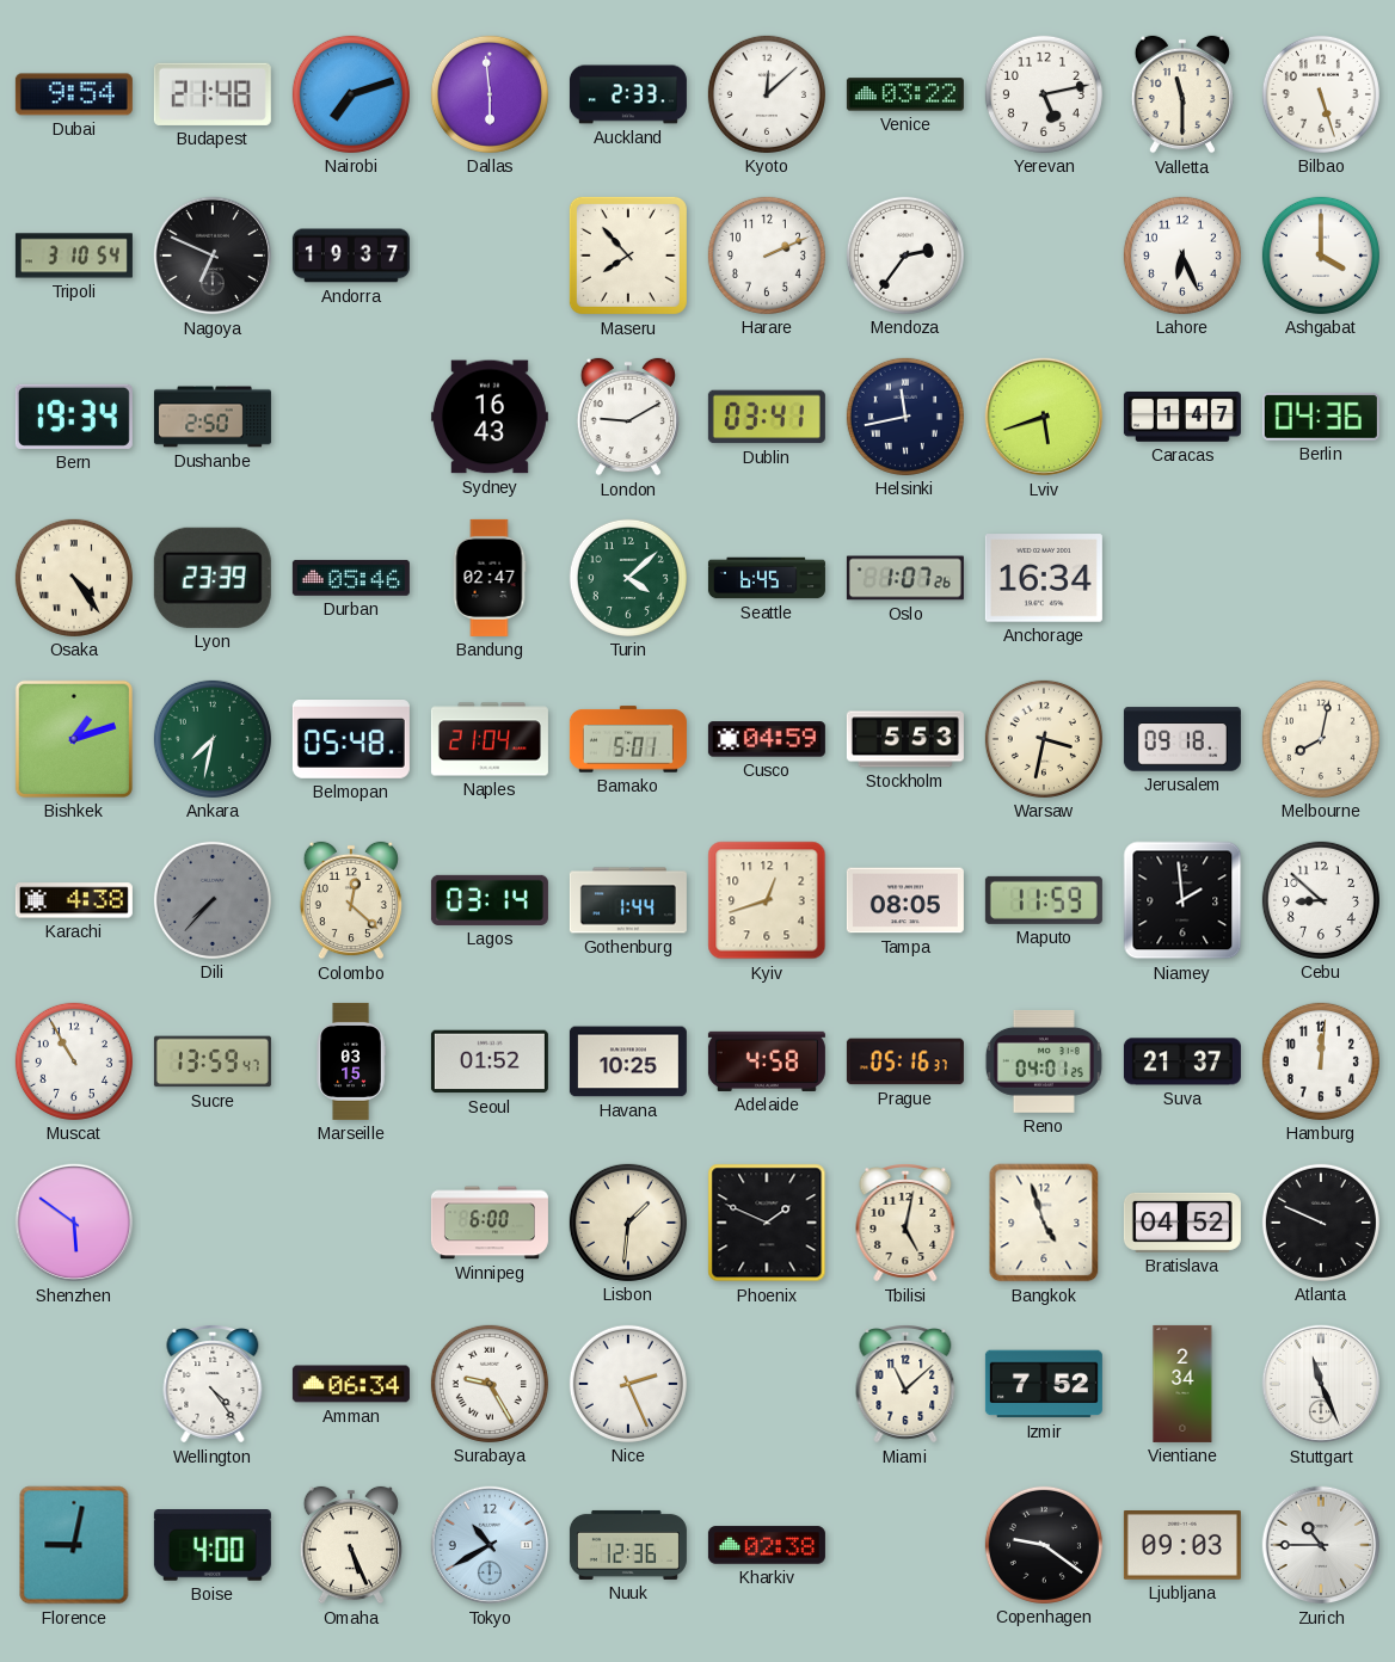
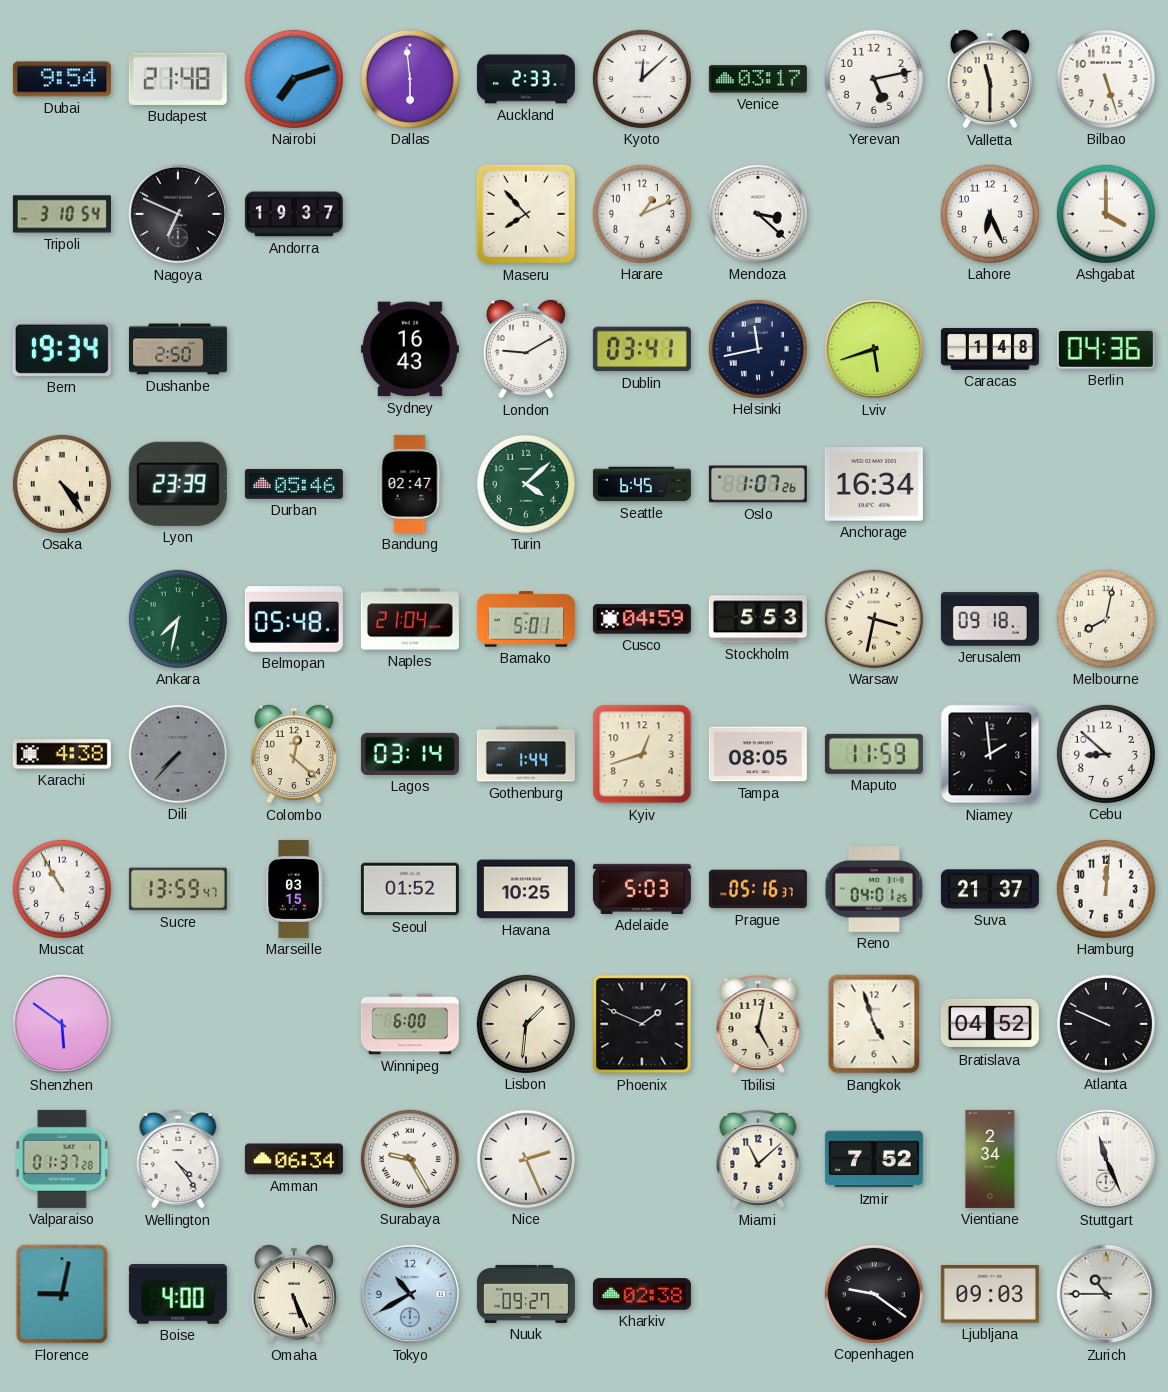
Venice: 03:22 -> 03:17
Harare: 2:11 -> 1:11
Mendoza: 2:36 -> 3:22
Caracas: 1:47 -> 1:48
Bishkek: 1:12 -> none
Adelaide: 4:58 -> 5:03
Valparaiso: none -> 01:37
Nuuk: 12:36 -> 09:27
